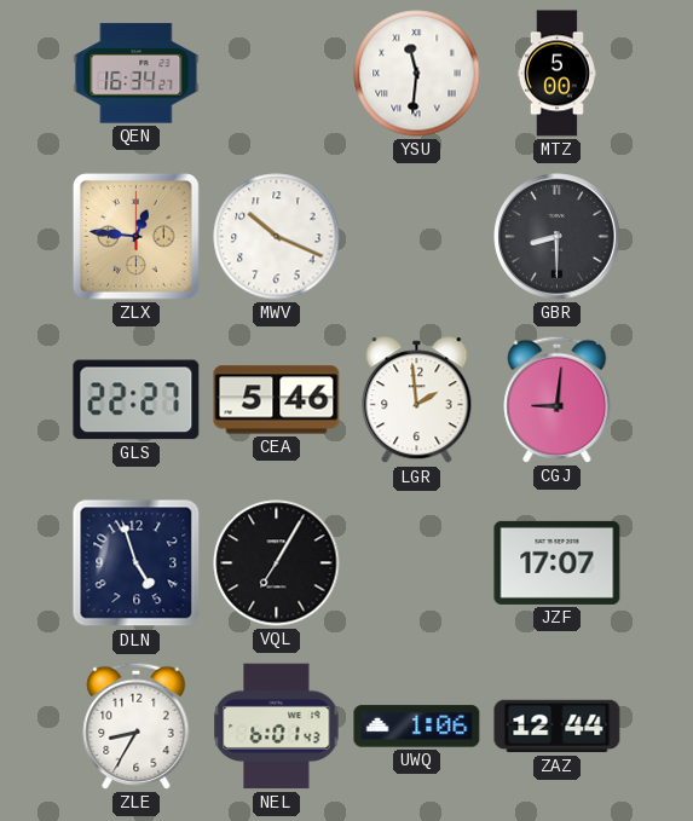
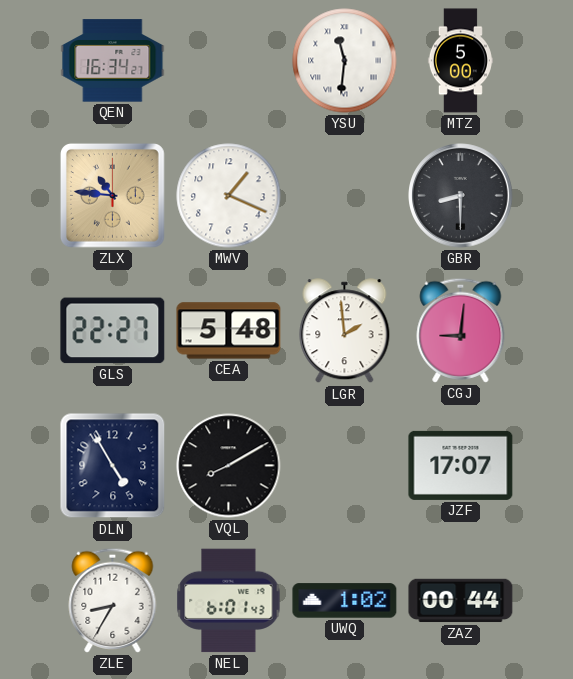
ZLX: 12:46 -> 10:46
MWV: 10:19 -> 1:19
CEA: 5:46 -> 5:48
DLN: 4:57 -> 4:55
VQL: 7:05 -> 8:10
UWQ: 1:06 -> 1:02
ZAZ: 12:44 -> 00:44
